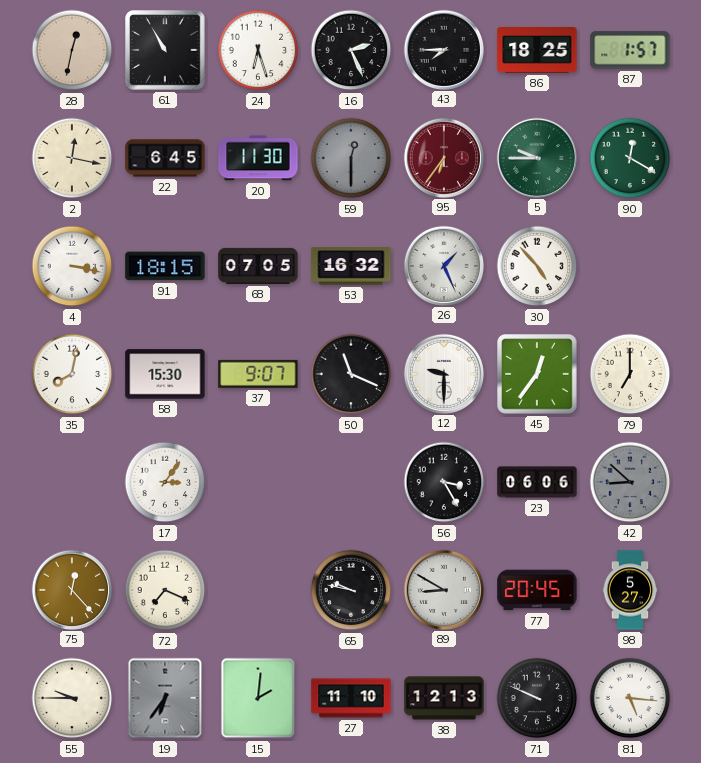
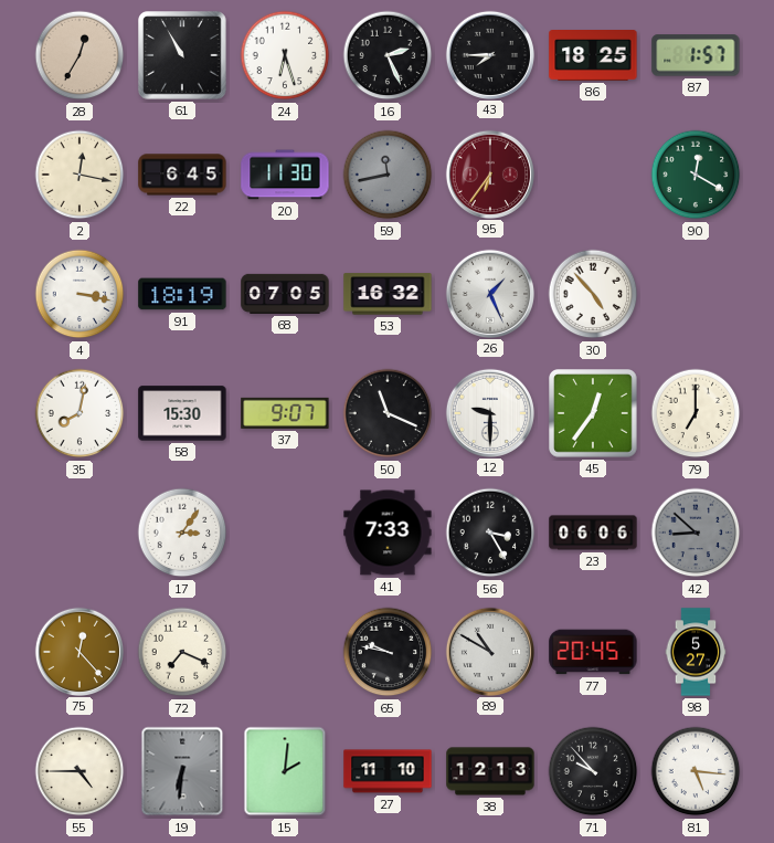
28: 12:32 -> 12:35
59: 12:30 -> 11:43
5: 9:45 -> none
91: 18:15 -> 18:19
41: none -> 7:33
89: 8:50 -> 10:50
55: 9:45 -> 4:45
19: 6:36 -> 6:31
71: 9:49 -> 9:53
